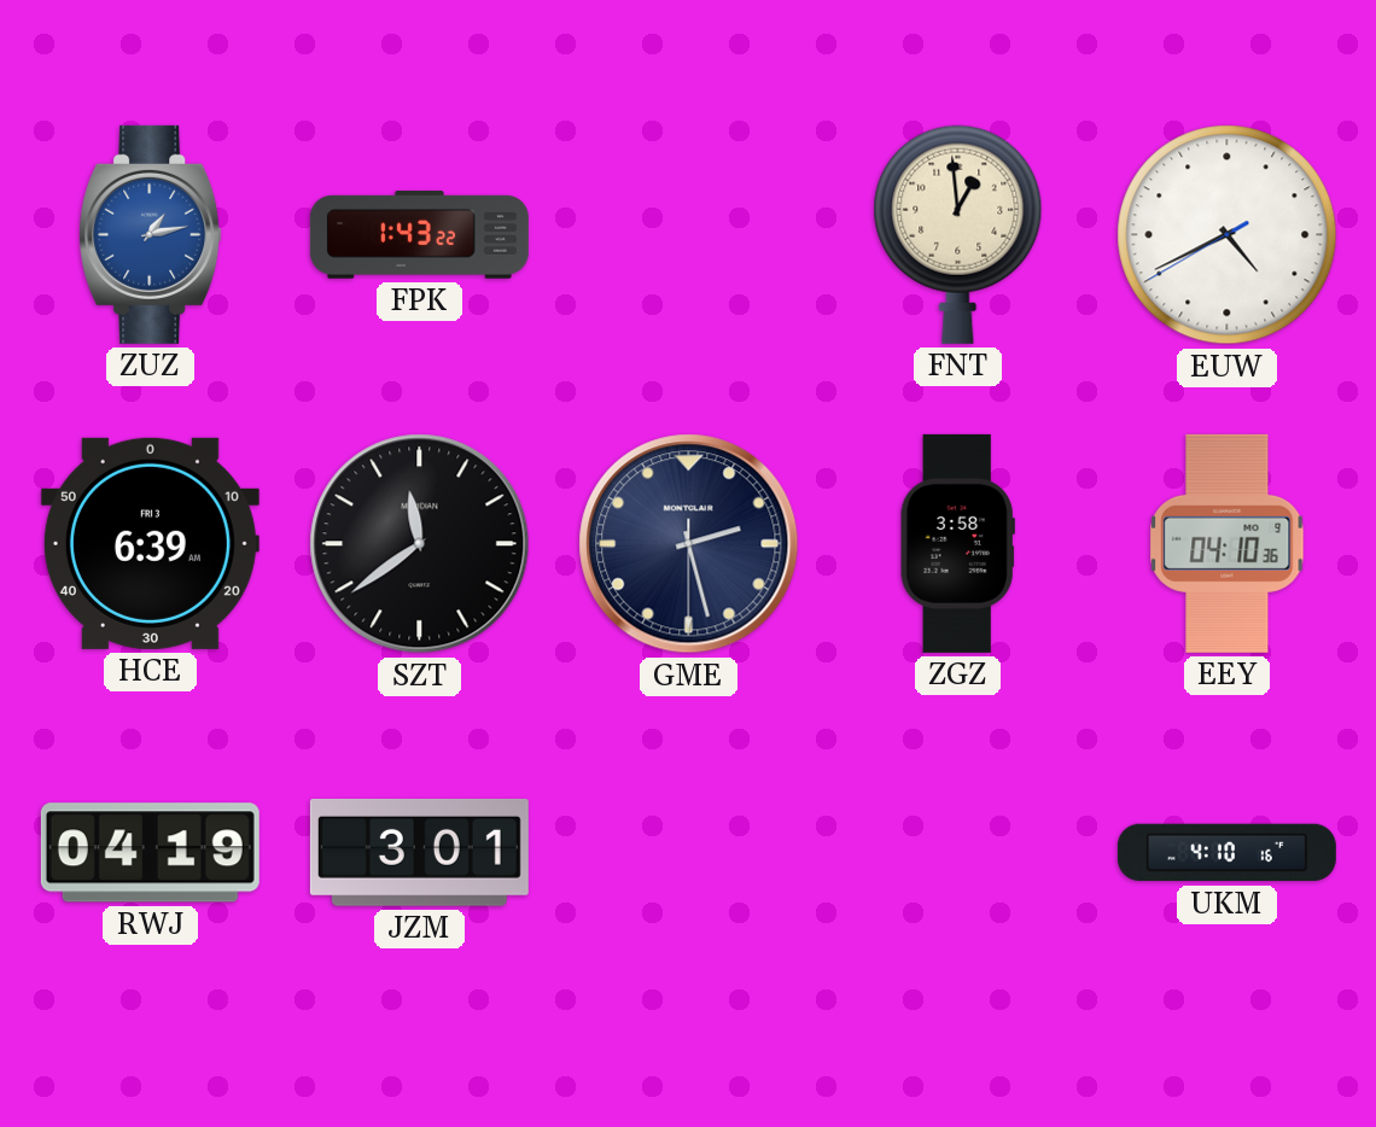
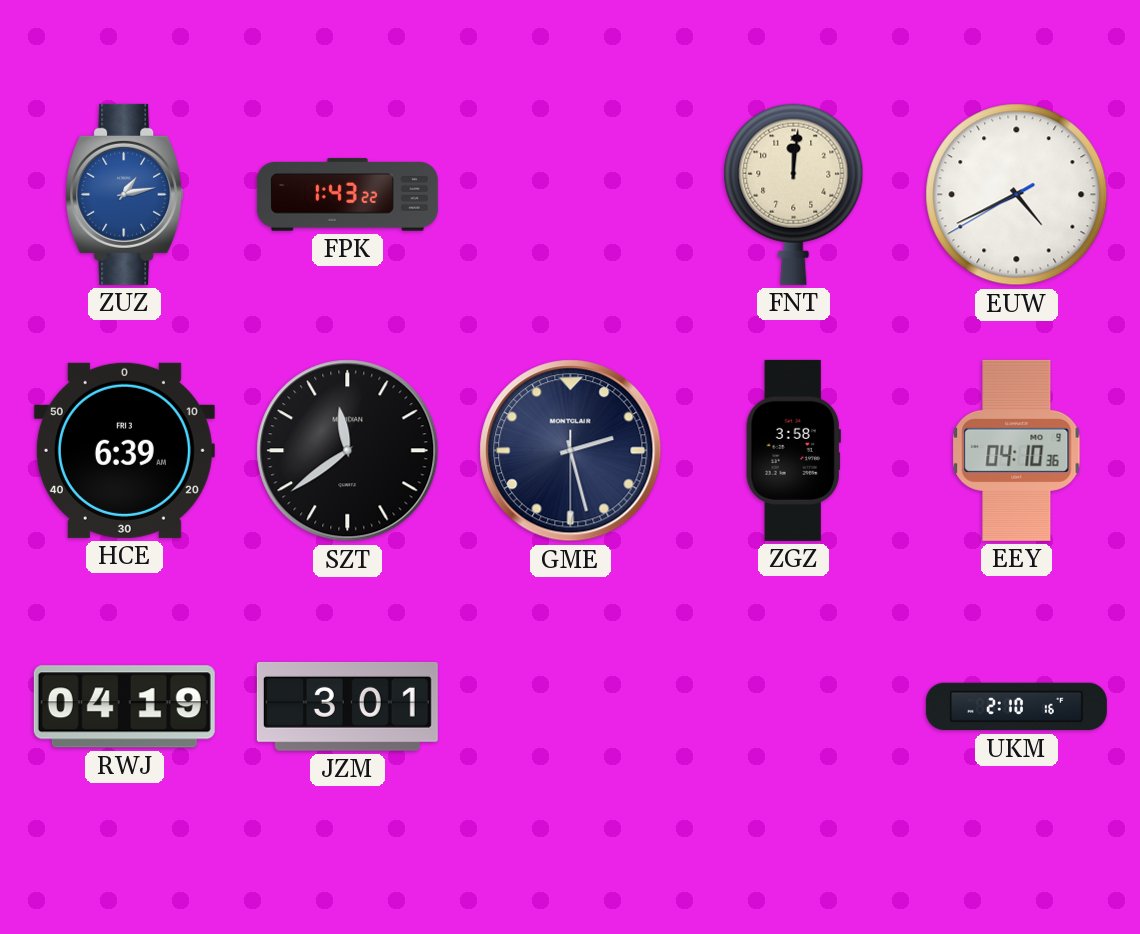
FNT: 12:59 -> 12:01
UKM: 4:10 -> 2:10
